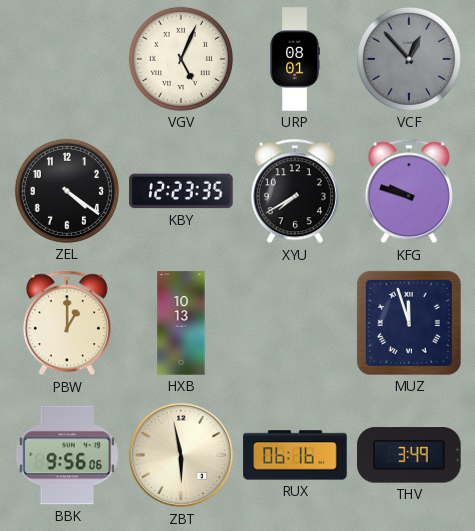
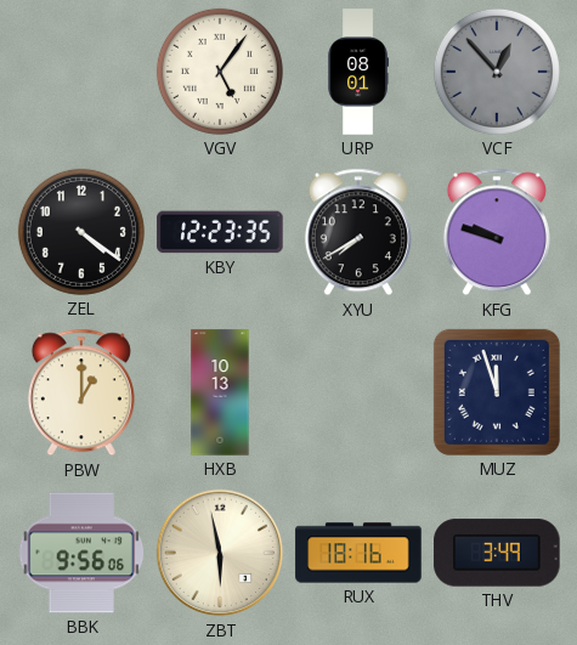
VGV: 5:04 -> 5:06
RUX: 06:16 -> 18:16
